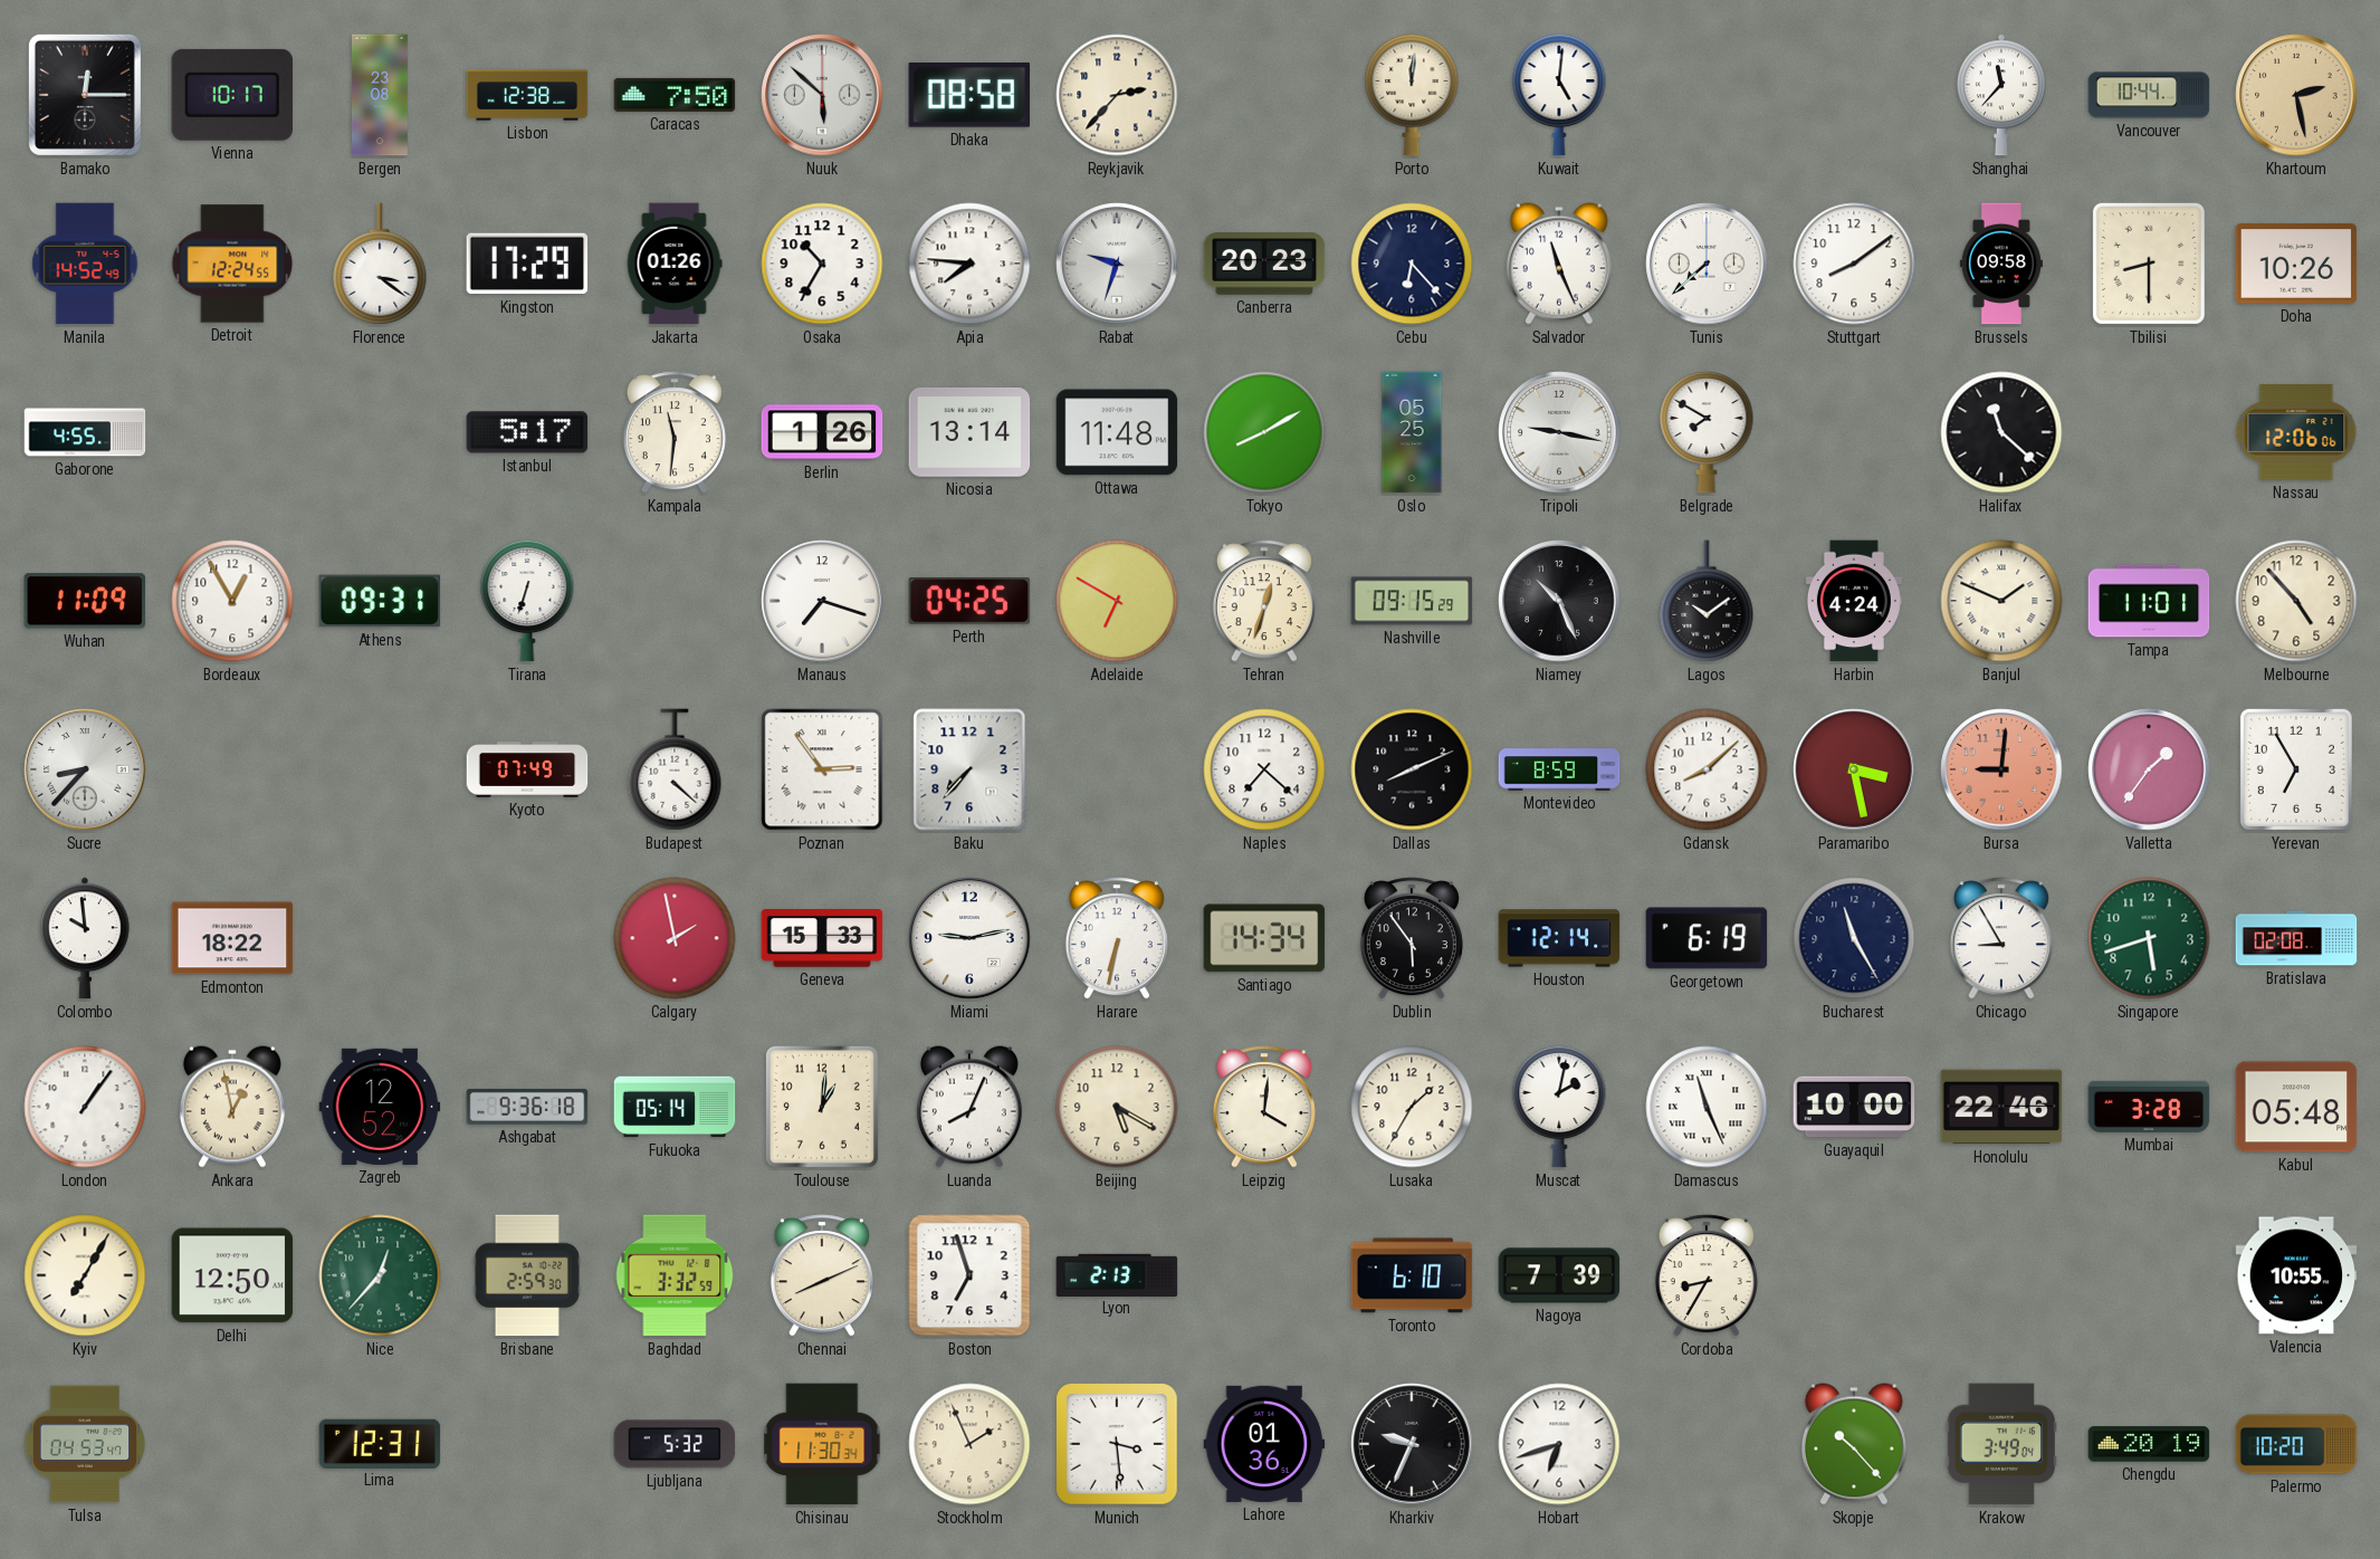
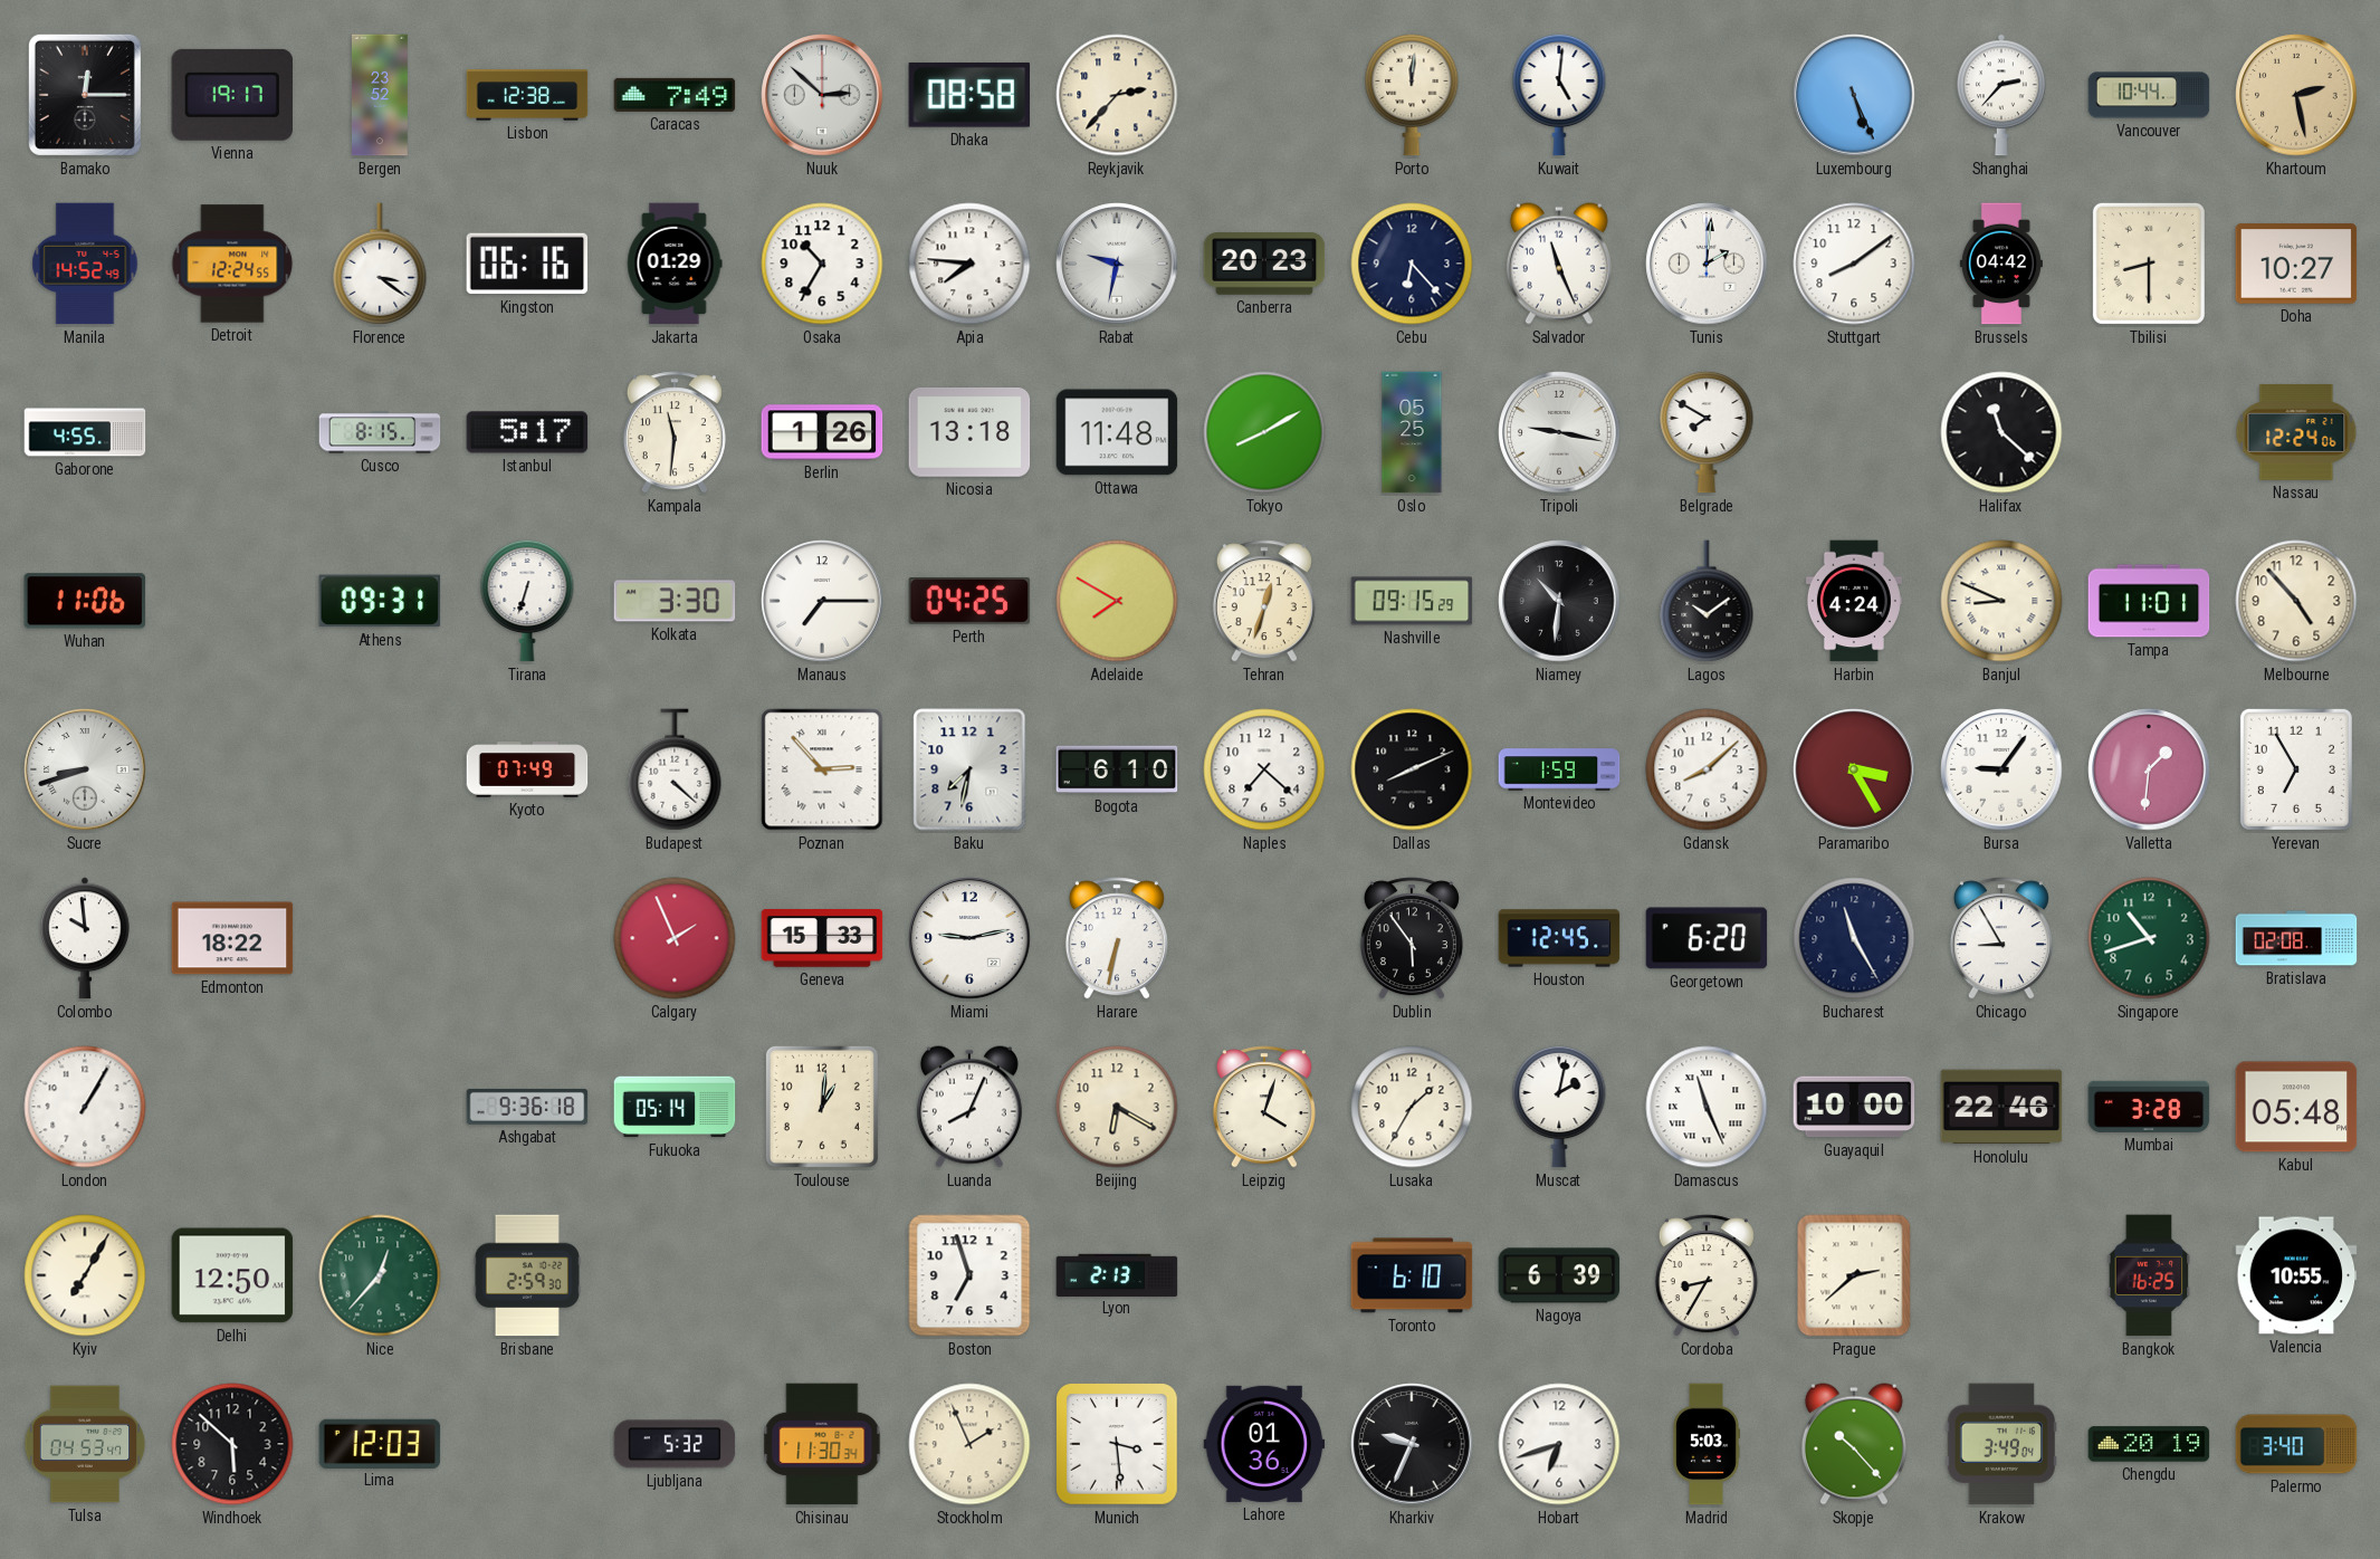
Vienna: 10:17 -> 19:17
Bergen: 23:08 -> 23:52
Caracas: 7:50 -> 7:49
Nuuk: 5:52 -> 2:52
Luxembourg: none -> 5:26
Shanghai: 11:37 -> 2:37
Kingston: 17:29 -> 06:16
Jakarta: 01:26 -> 01:29
Rabat: 9:33 -> 9:32
Tunis: 7:38 -> 2:01
Brussels: 09:58 -> 04:42
Doha: 10:26 -> 10:27
Cusco: none -> 8:15
Nicosia: 13:14 -> 13:18
Nassau: 12:06 -> 12:24
Wuhan: 11:09 -> 11:06
Bordeaux: 12:55 -> none
Kolkata: none -> 3:30
Manaus: 7:18 -> 7:15
Adelaide: 6:50 -> 7:50
Niamey: 10:26 -> 10:31
Banjul: 1:49 -> 8:49
Sucre: 8:37 -> 8:42
Poznan: 2:54 -> 2:53
Baku: 7:37 -> 7:32
Bogota: none -> 6:10
Montevideo: 8:59 -> 1:59
Paramaribo: 3:28 -> 3:25
Bursa: 9:01 -> 9:06
Bursa dial: salmon -> white
Valletta: 1:36 -> 1:31
Calgary: 1:58 -> 1:56
Santiago: 14:34 -> none
Houston: 12:14 -> 12:45
Georgetown: 6:19 -> 6:20
Singapore: 5:42 -> 10:42
London: 1:06 -> 1:05
Ankara: 12:58 -> none
Zagreb: 12:52 -> none
Beijing: 5:20 -> 6:20
Leipzig: 4:01 -> 4:03
Baghdad: 3:32 -> none
Chennai: 8:11 -> none
Nagoya: 7:39 -> 6:39
Prague: none -> 2:38
Bangkok: none -> 16:25
Windhoek: none -> 5:52
Lima: 12:31 -> 12:03
Madrid: none -> 5:03
Palermo: 10:20 -> 3:40
